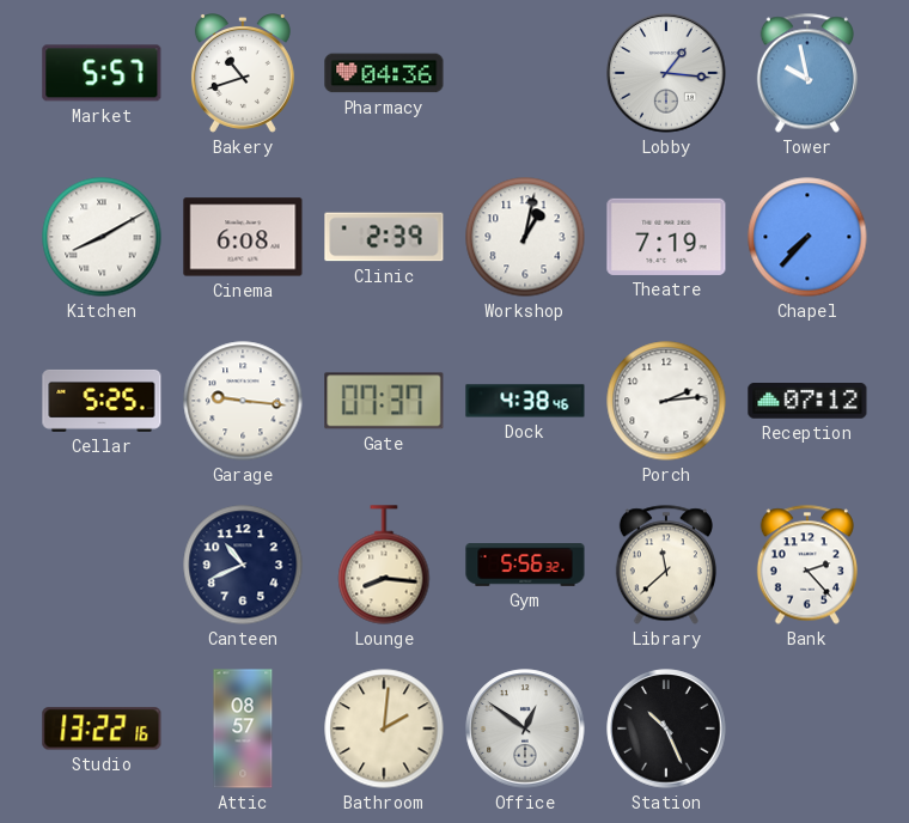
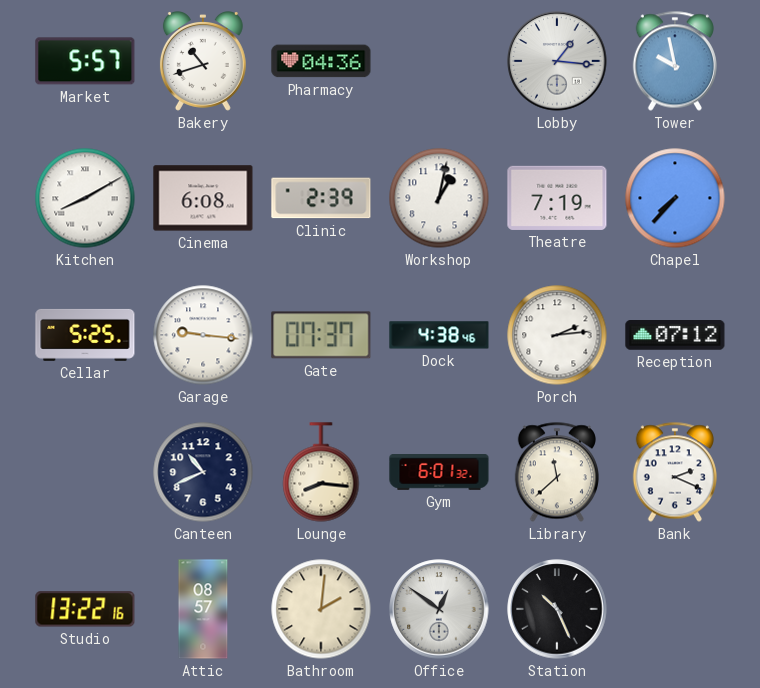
Gym: 5:56 -> 6:01
Bank: 2:23 -> 2:19
